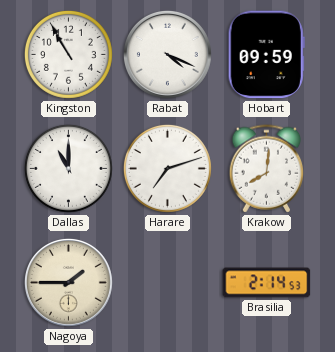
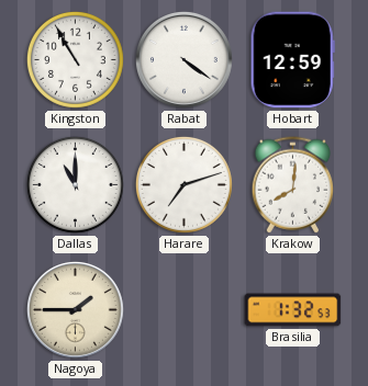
Rabat: 4:19 -> 4:21
Hobart: 09:59 -> 12:59
Brasilia: 2:14 -> 1:32
